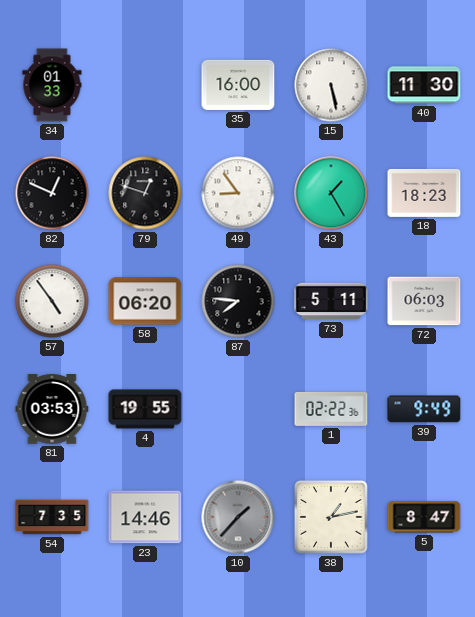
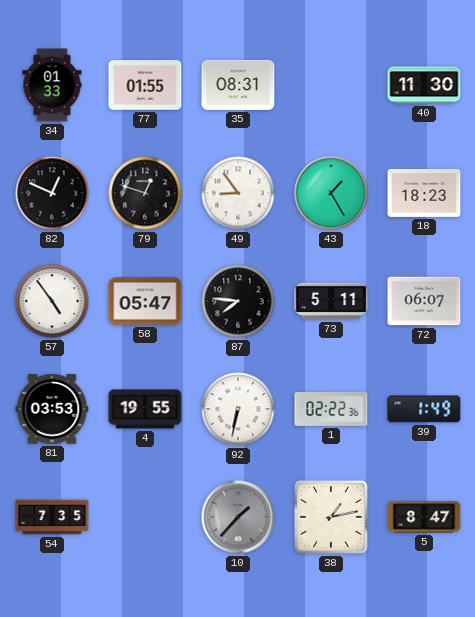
77: none -> 01:55
35: 16:00 -> 08:31
15: 5:28 -> none
58: 06:20 -> 05:47
72: 06:03 -> 06:07
92: none -> 6:32
39: 9:49 -> 1:49
23: 14:46 -> none
